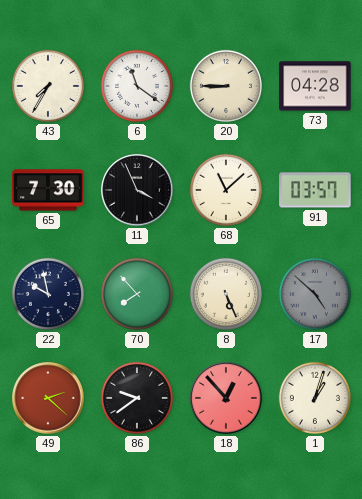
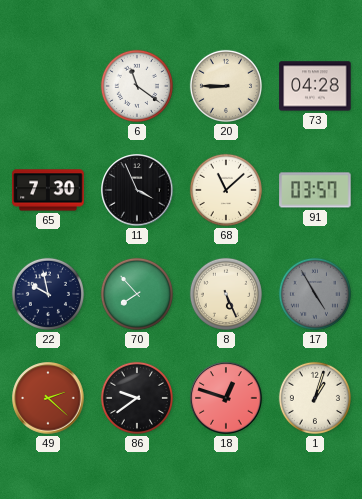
43: 7:35 -> none
17: 4:52 -> 4:55
18: 12:53 -> 12:48
